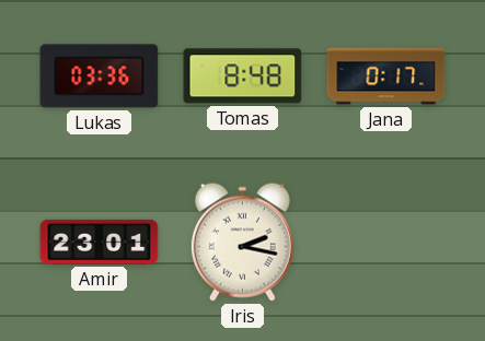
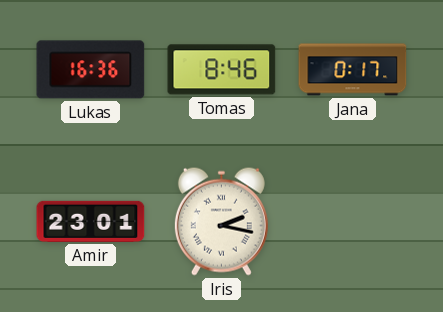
Lukas: 03:36 -> 16:36
Tomas: 8:48 -> 8:46
